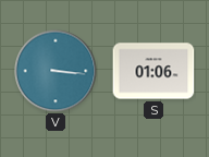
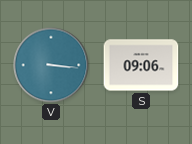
S: 01:06 -> 09:06
